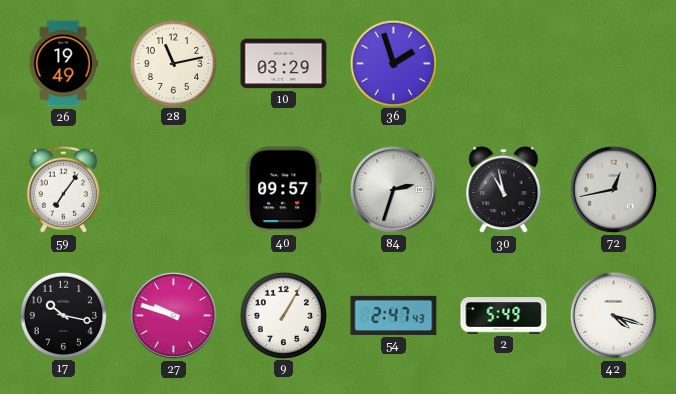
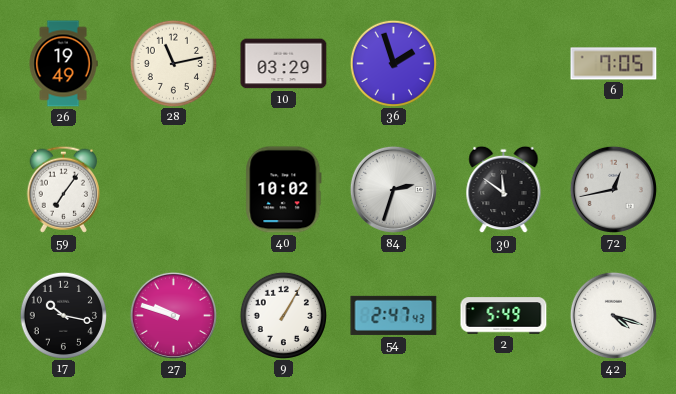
6: none -> 7:05
40: 09:57 -> 10:02
30: 10:58 -> 11:51
